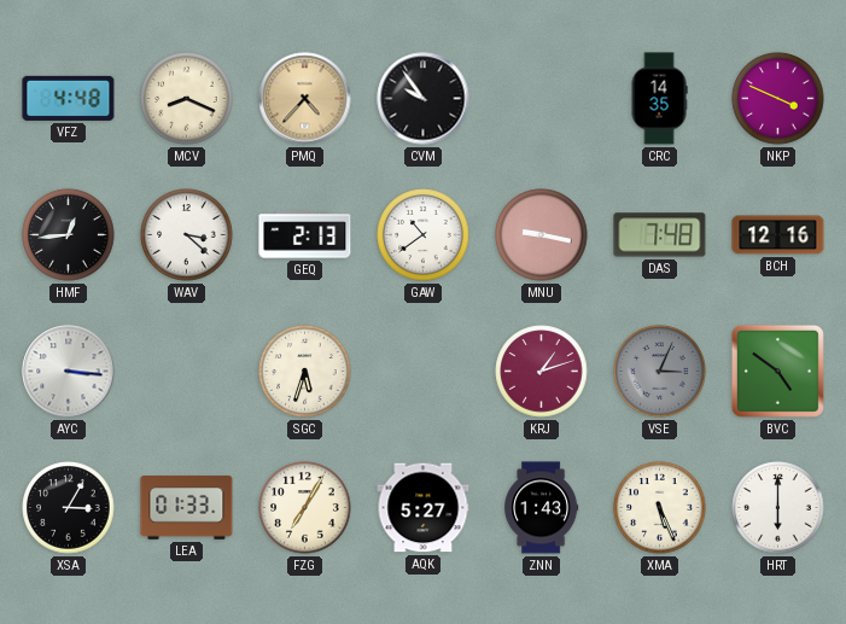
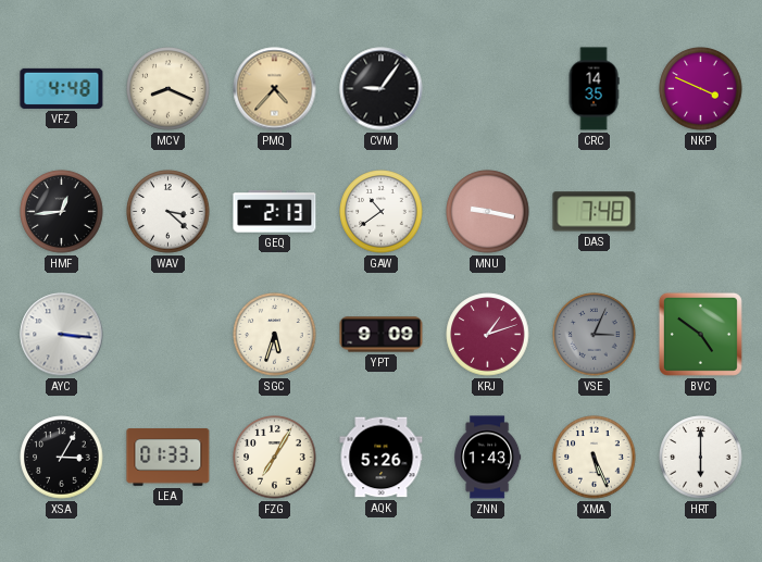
CVM: 9:54 -> 9:06
BCH: 12:16 -> none
YPT: none -> 9:09
AQK: 5:27 -> 5:26
